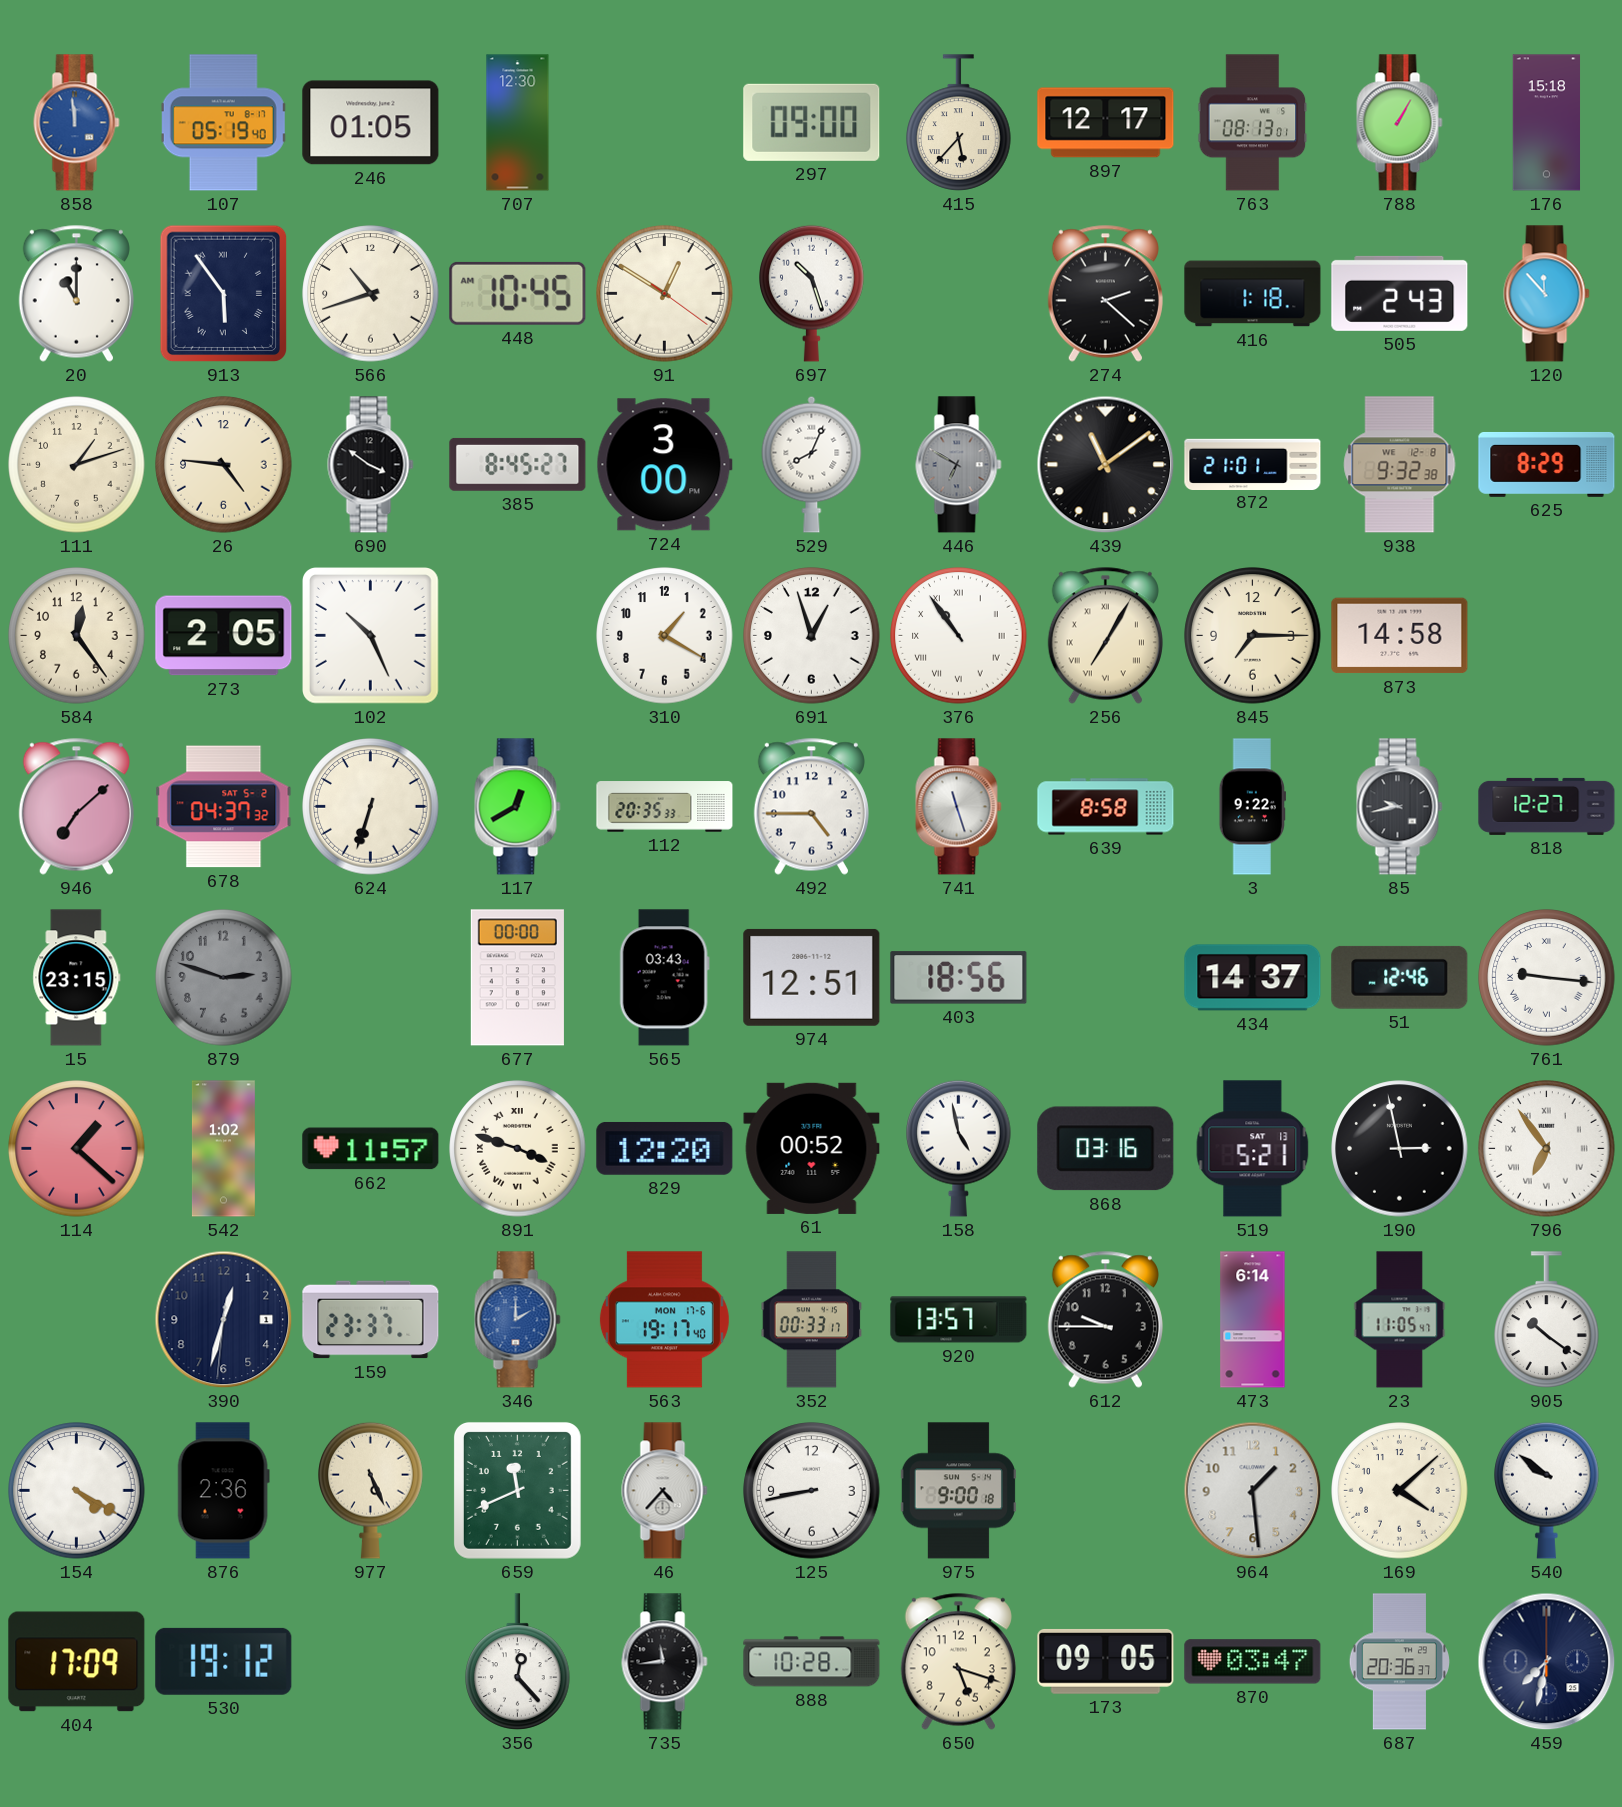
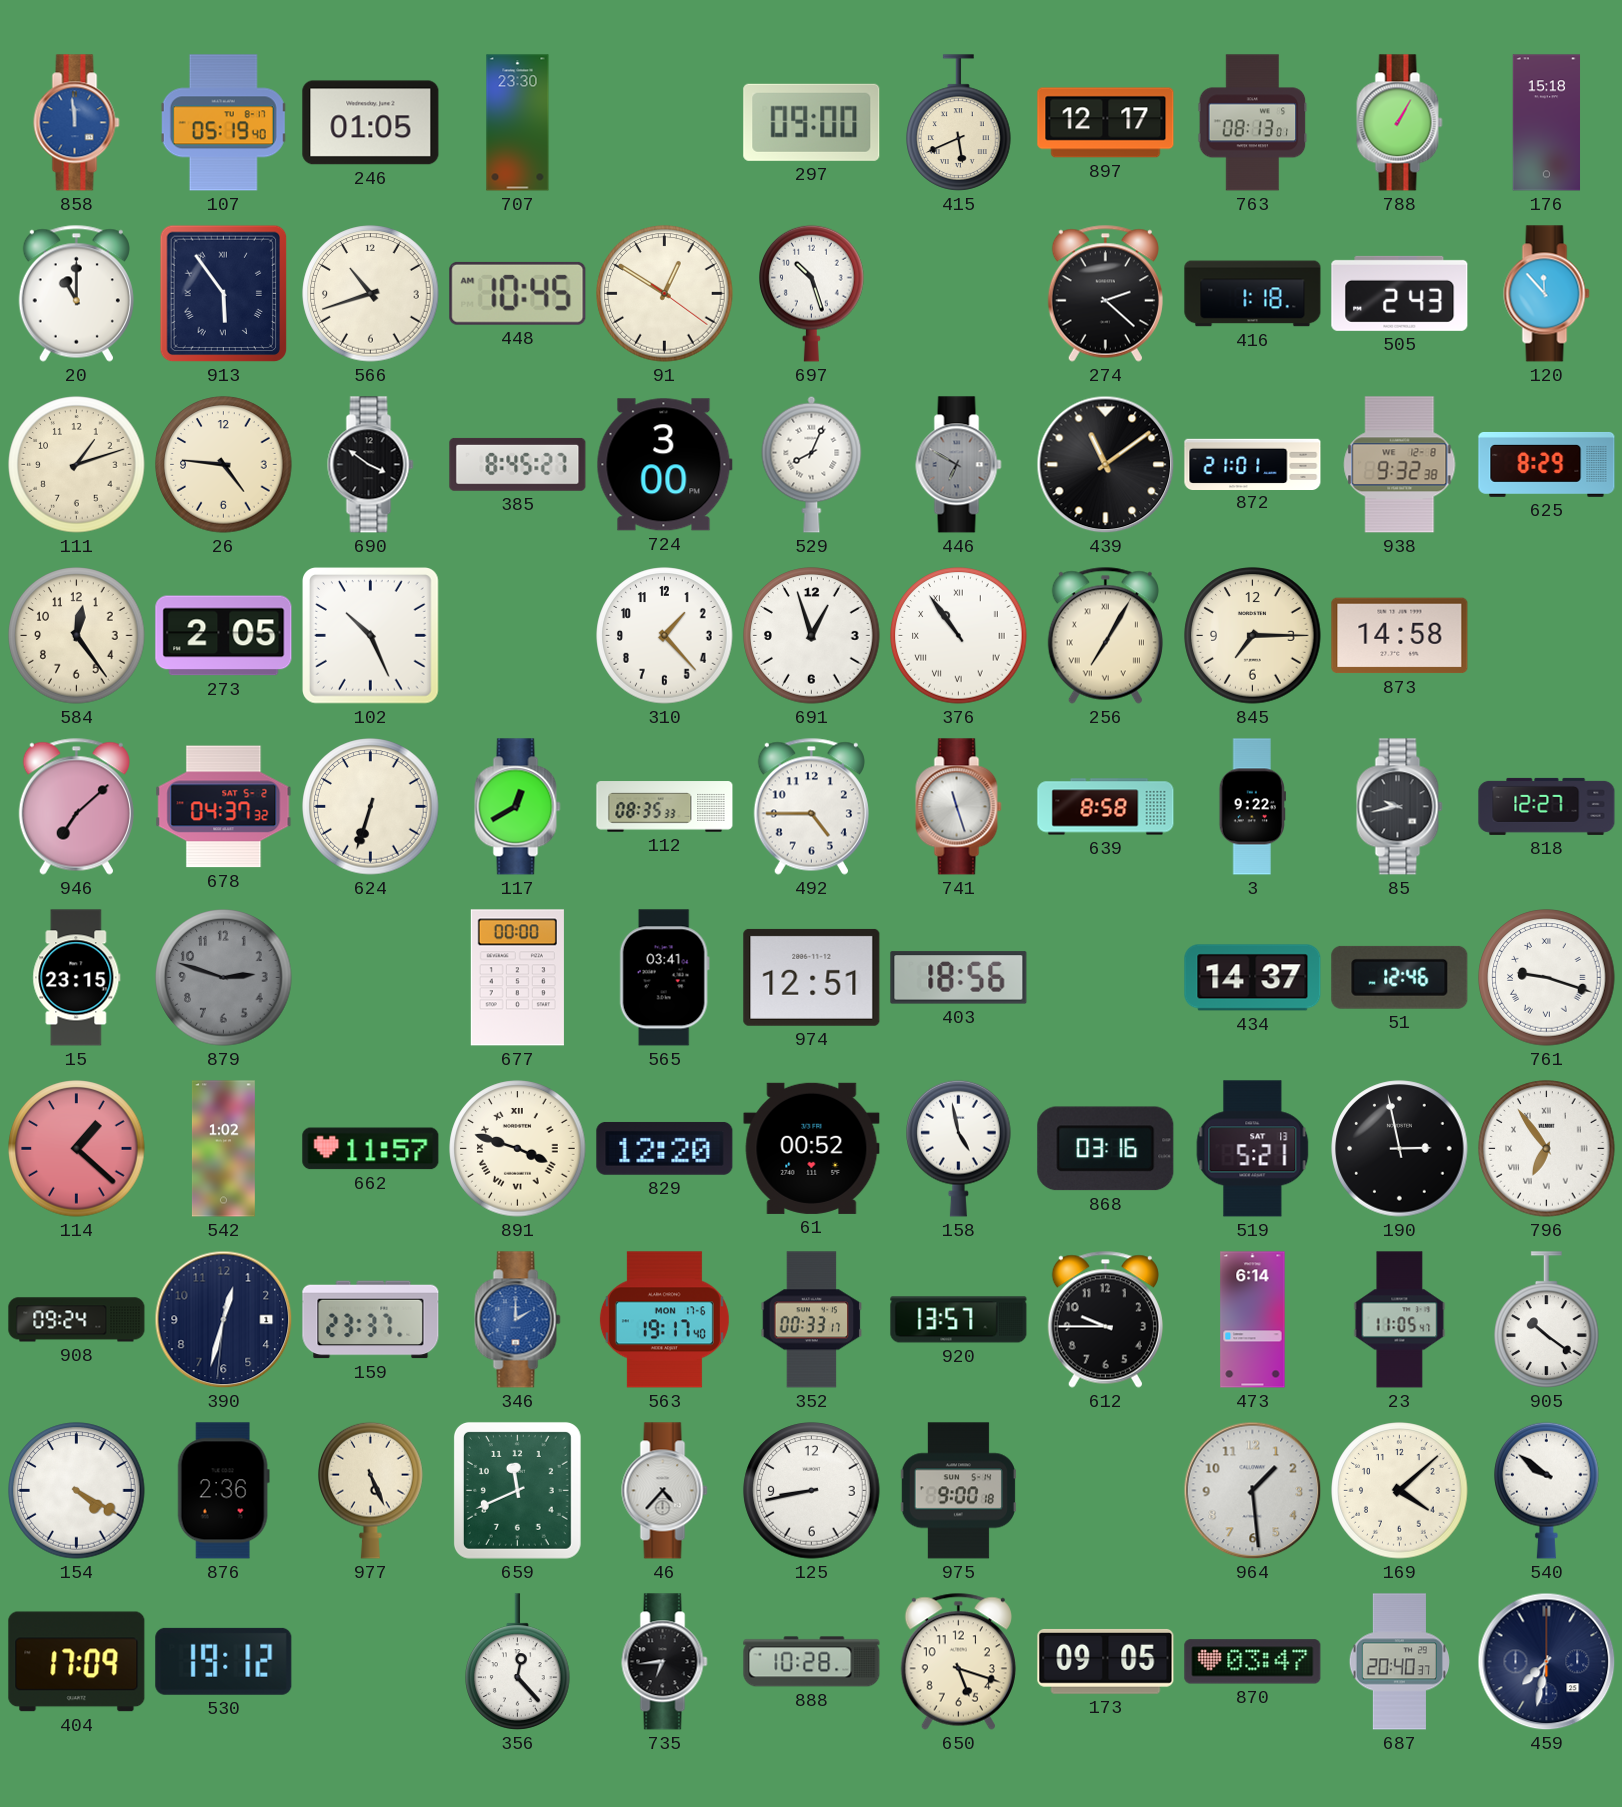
707: 12:30 -> 23:30
415: 5:37 -> 5:41
310: 1:20 -> 1:23
112: 20:35 -> 08:35
565: 03:43 -> 03:41
761: 9:16 -> 9:18
908: none -> 09:24
735: 11:44 -> 6:44
687: 20:36 -> 20:40
